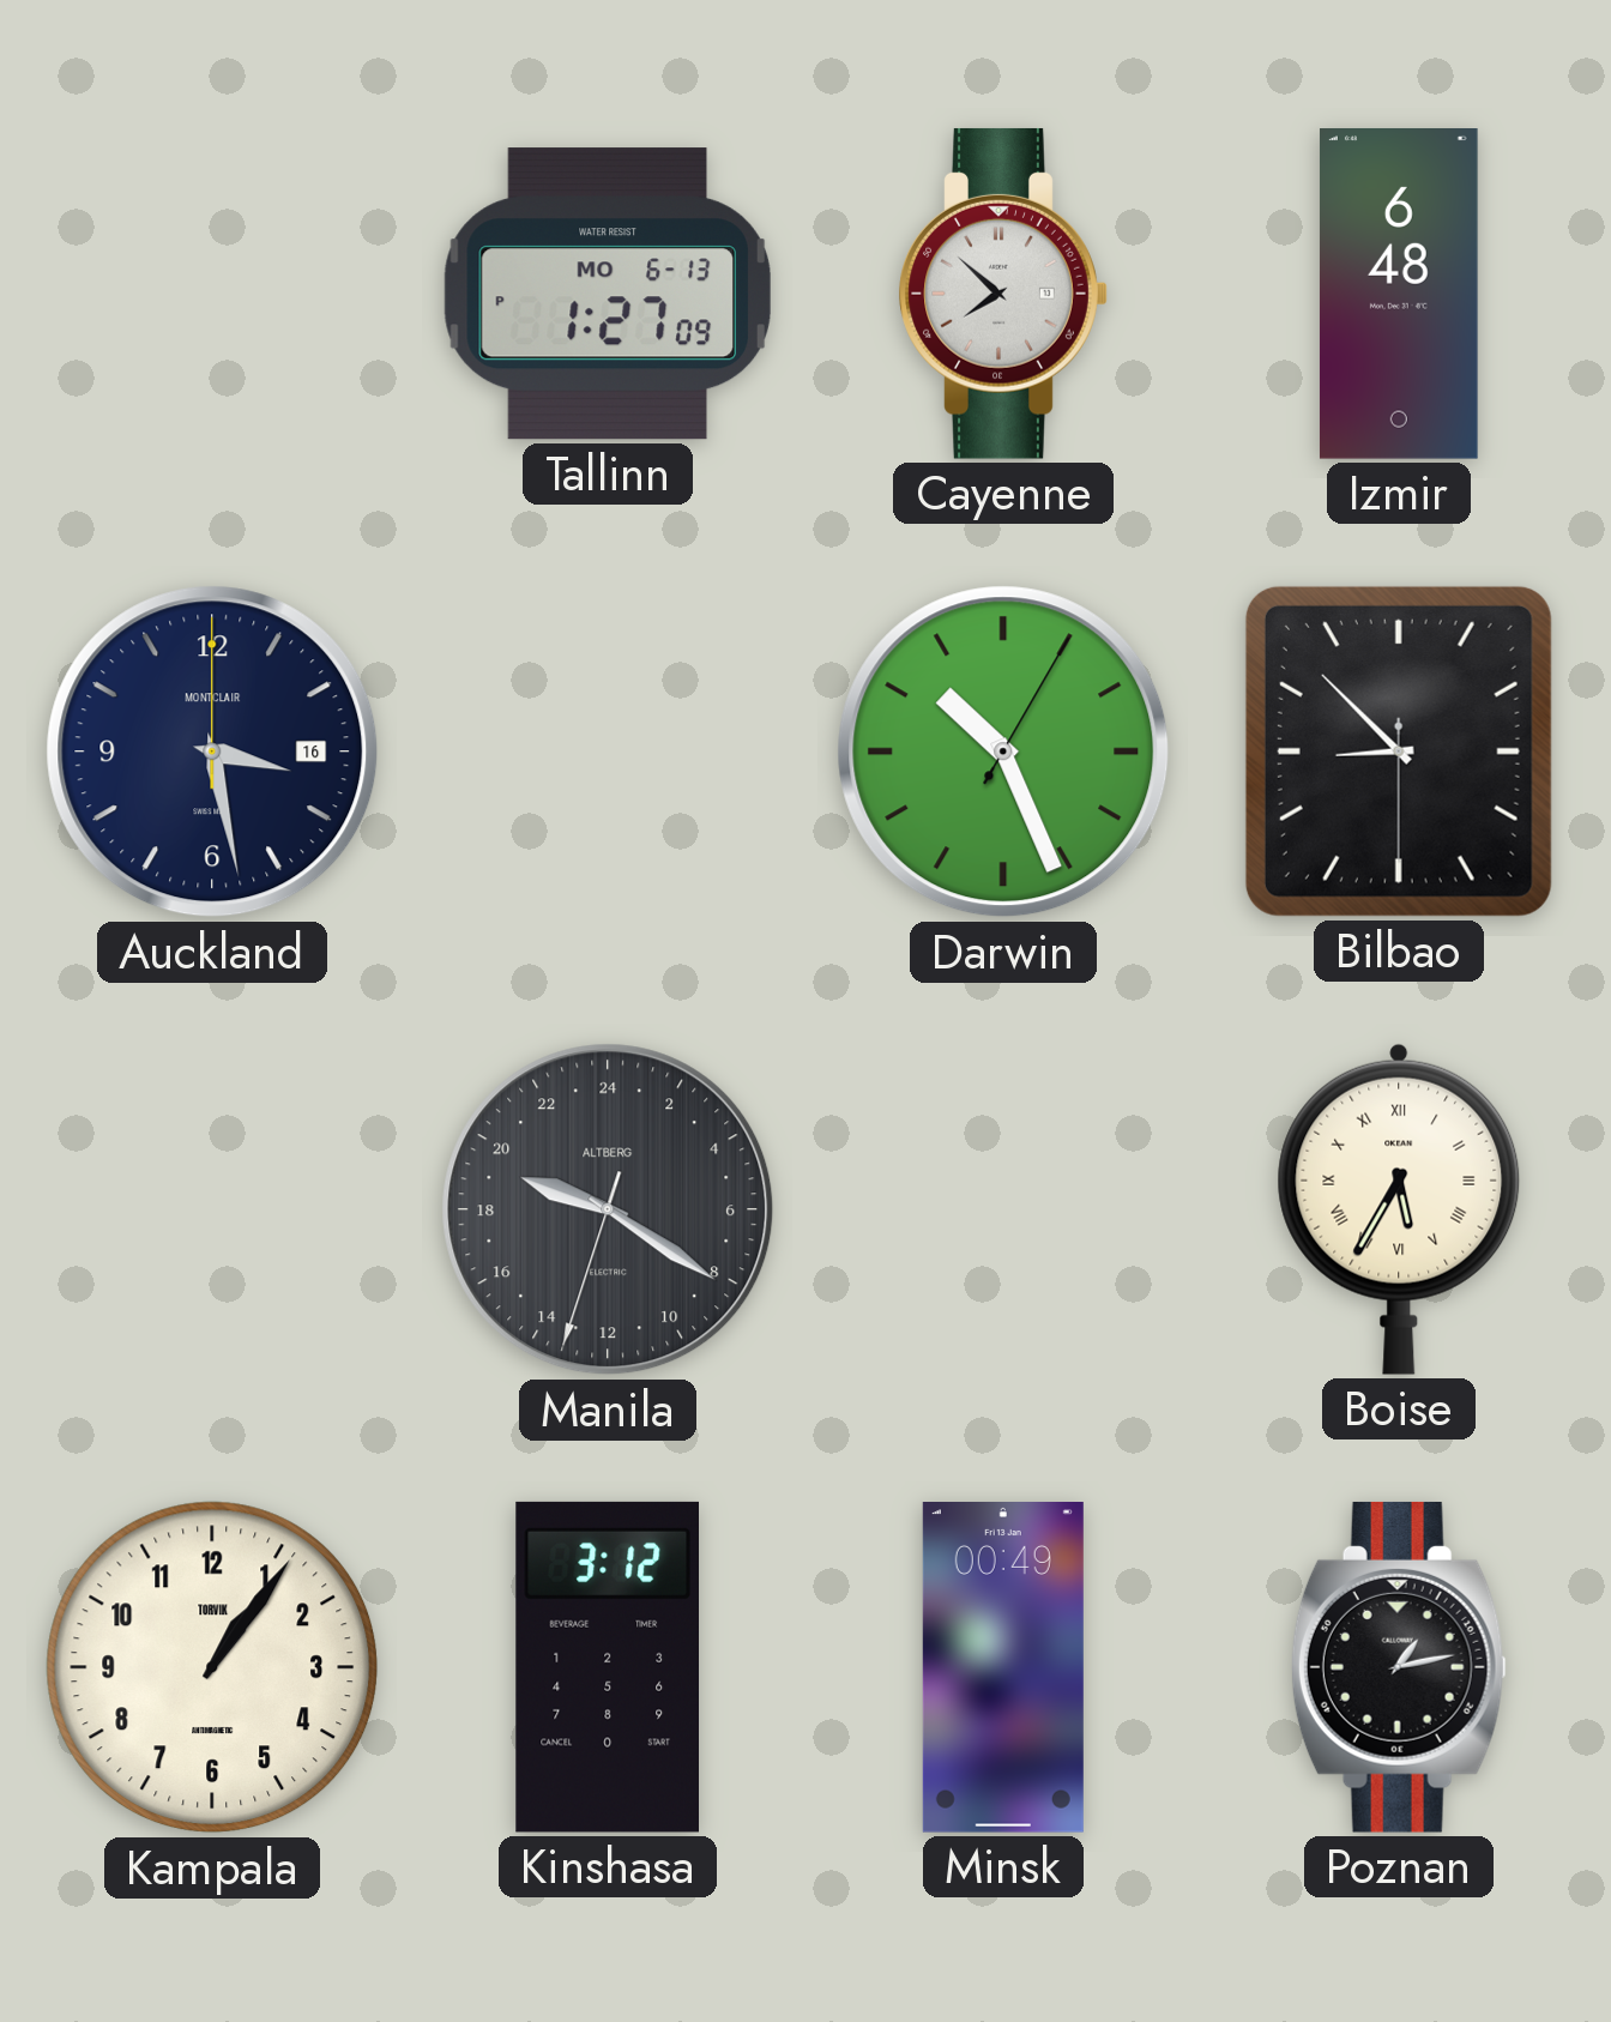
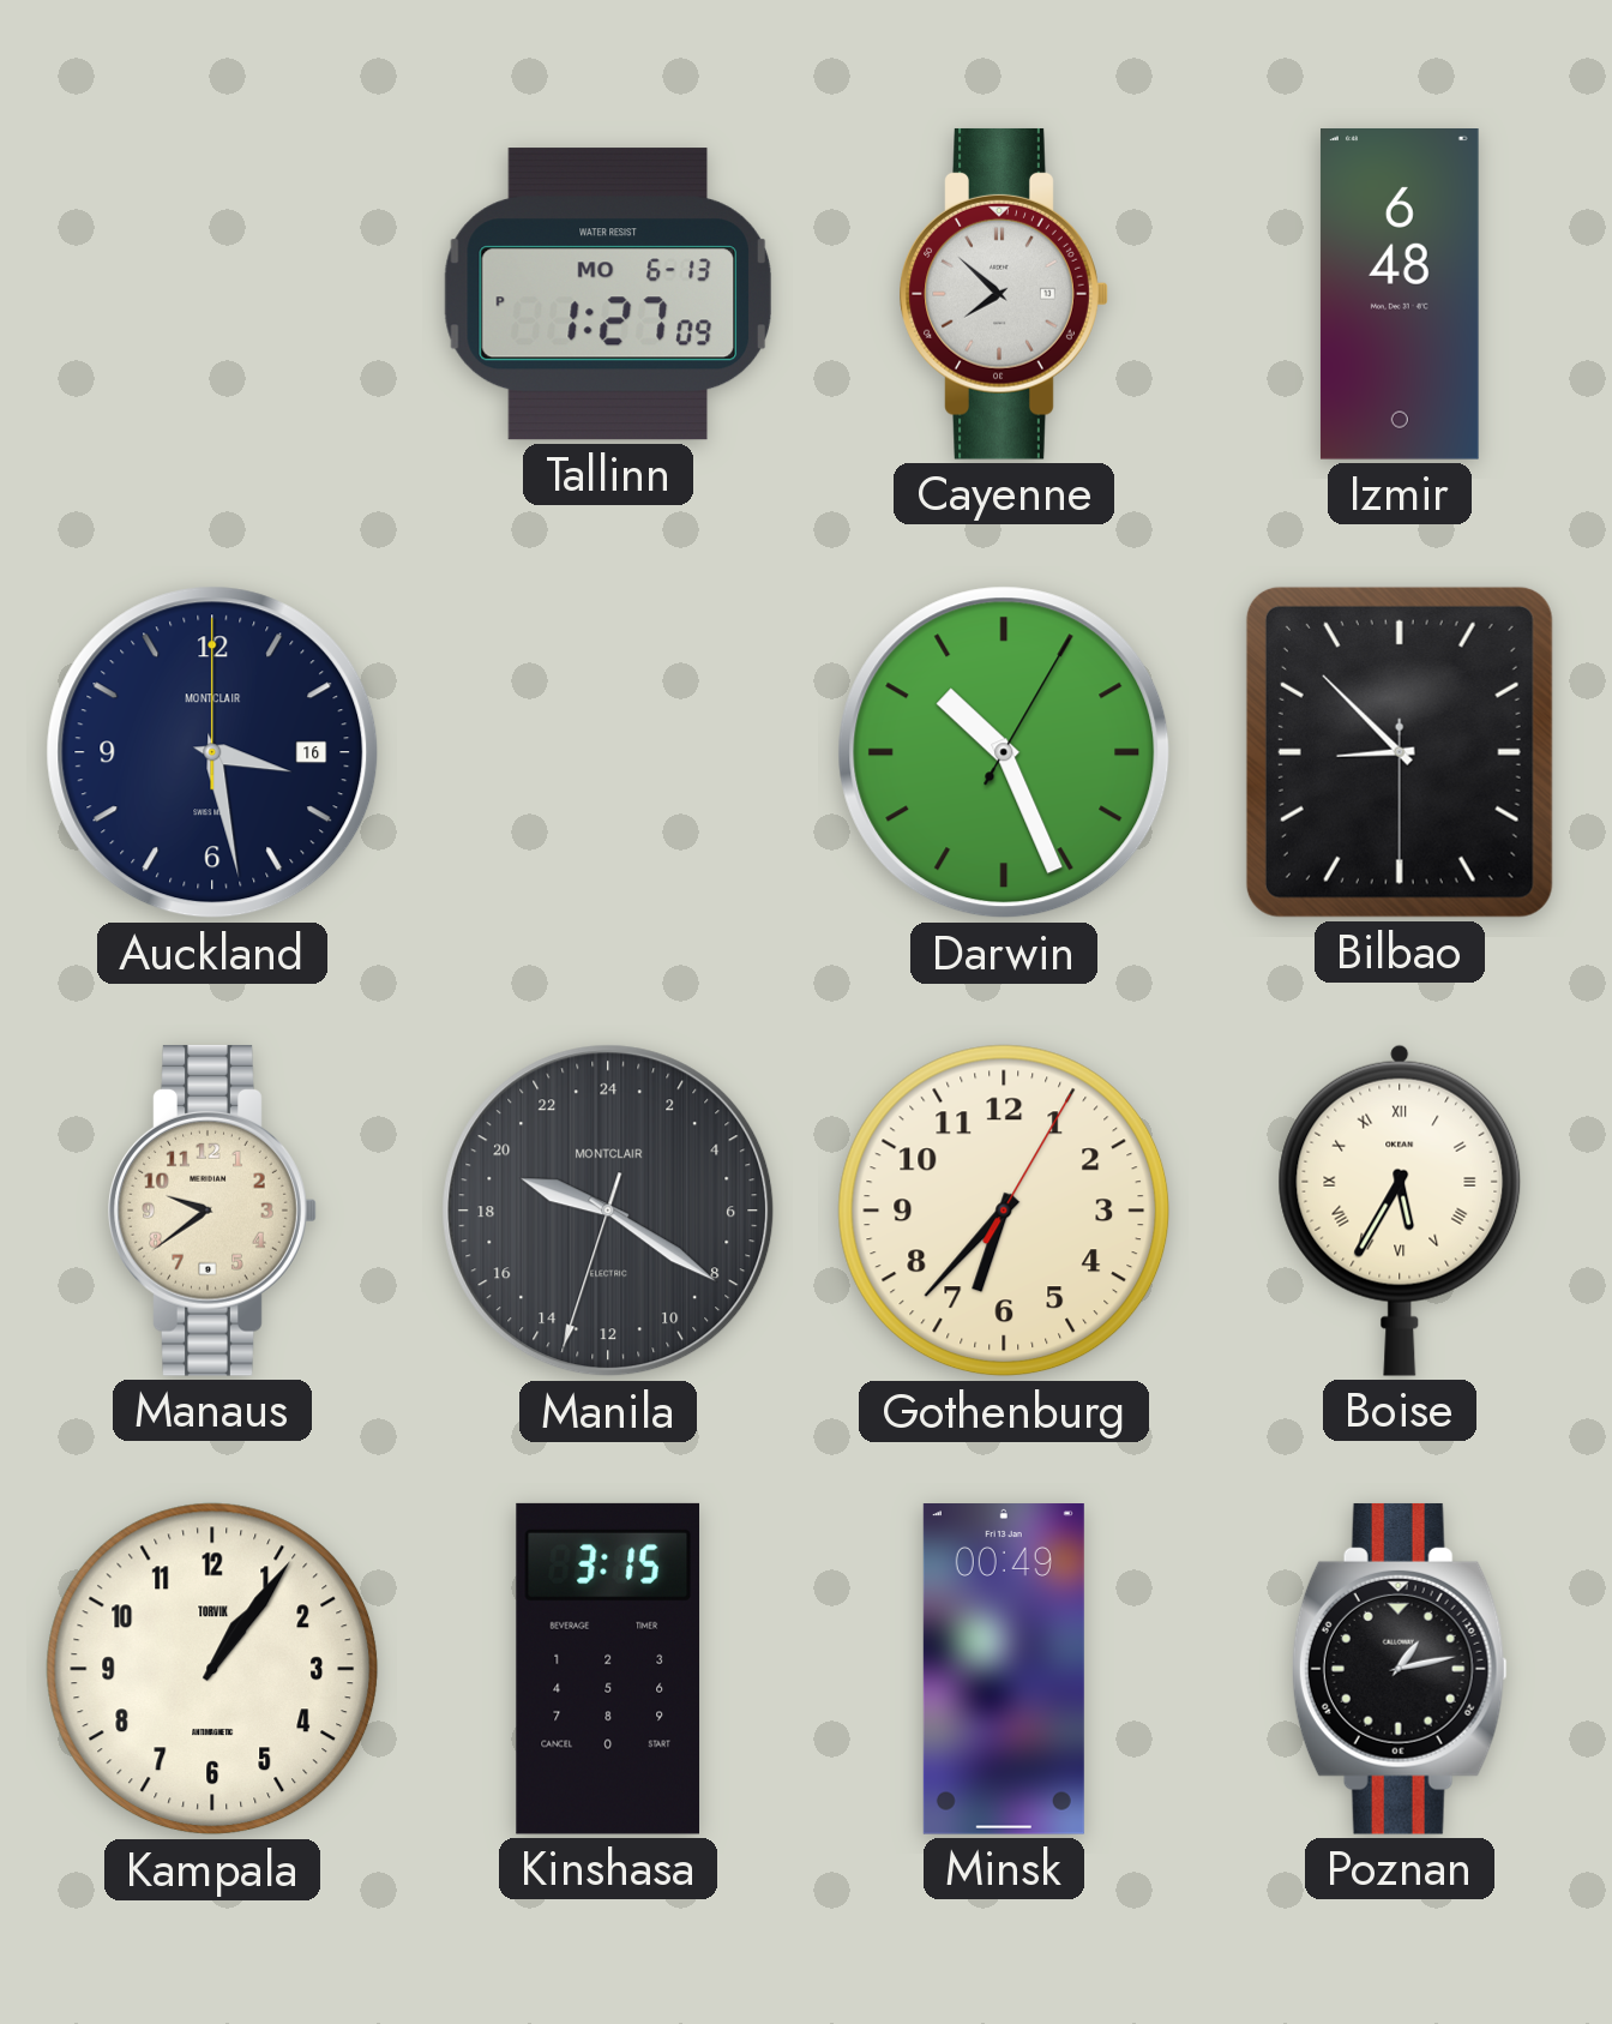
Manaus: none -> 9:39
Manila brand: ALTBERG -> MONTCLAIR
Gothenburg: none -> 6:37
Kinshasa: 3:12 -> 3:15
